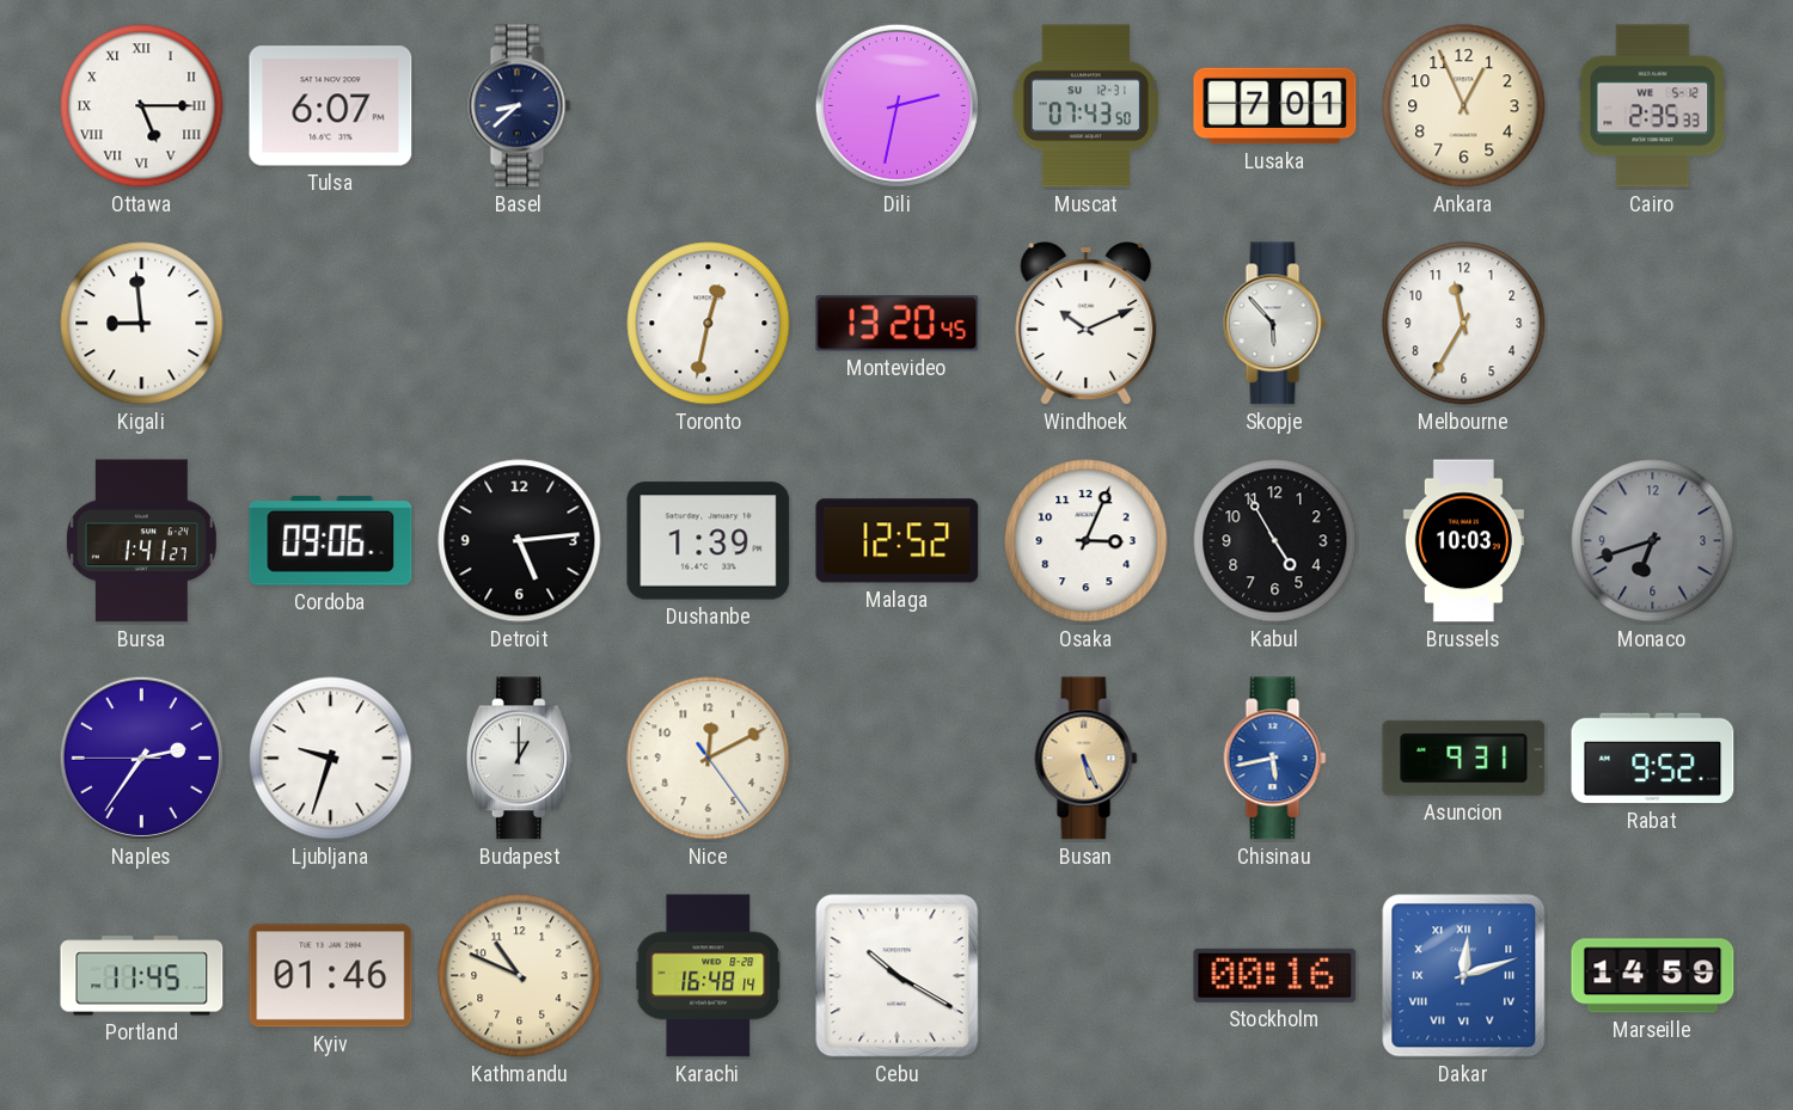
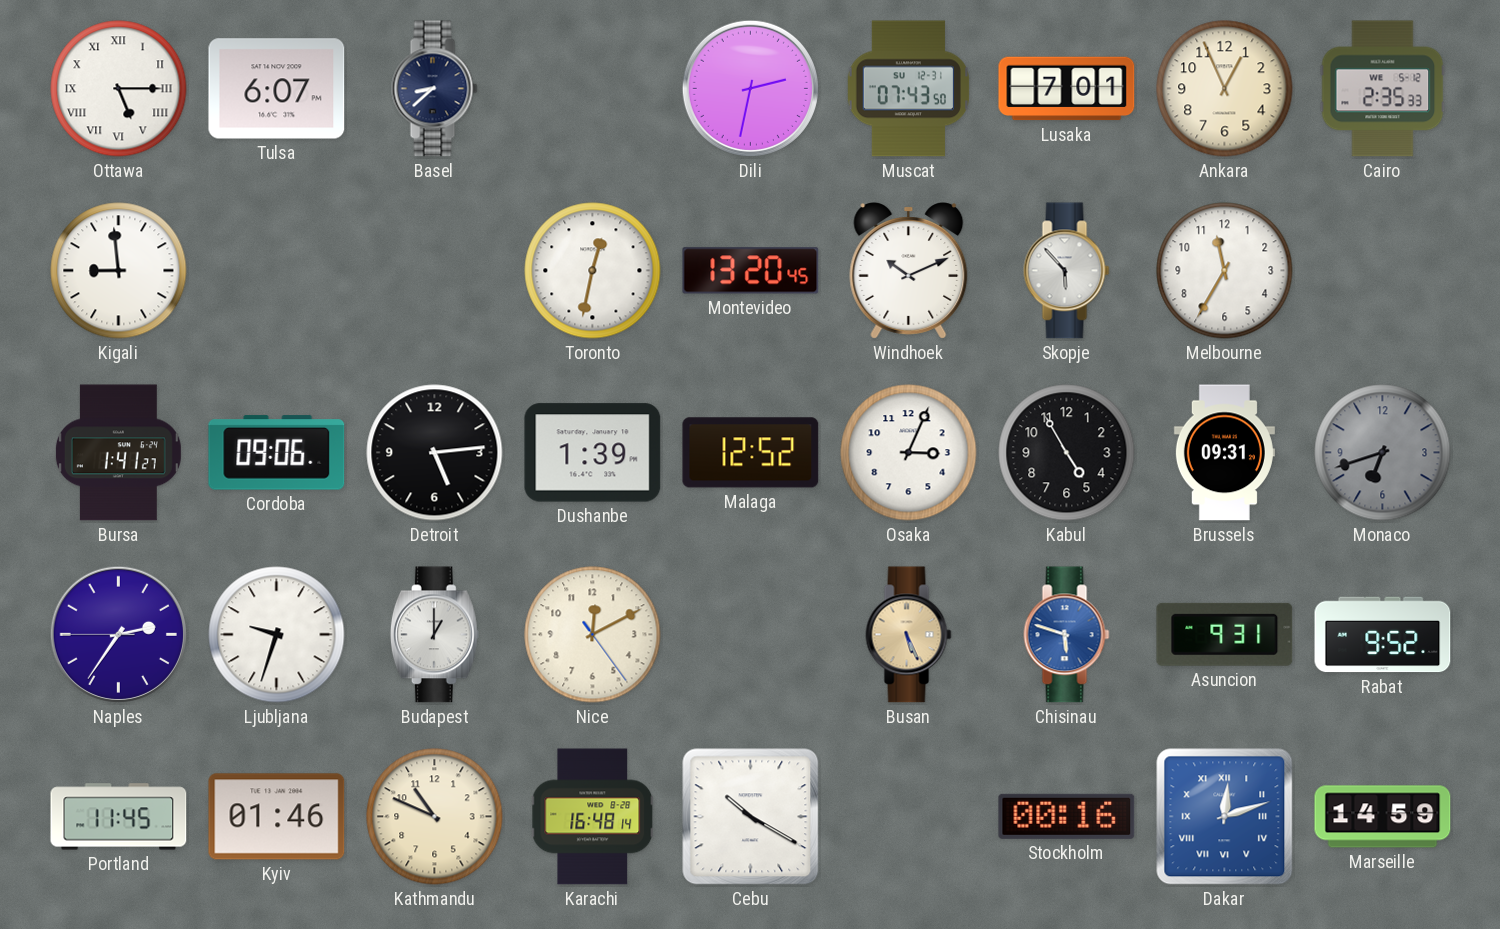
Brussels: 10:03 -> 09:31
Chisinau: 5:43 -> 5:48
